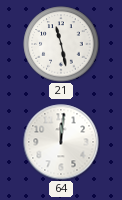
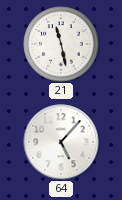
64: 12:01 -> 5:07
